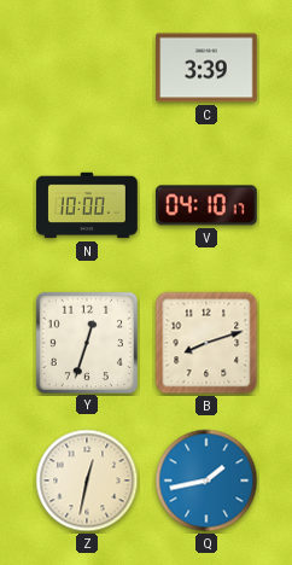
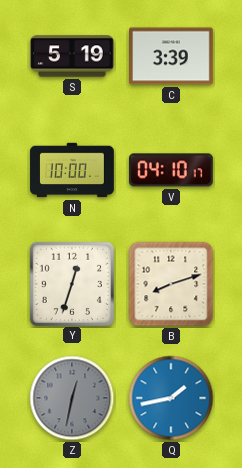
S: none -> 5:19
Z dial: cream -> grey
